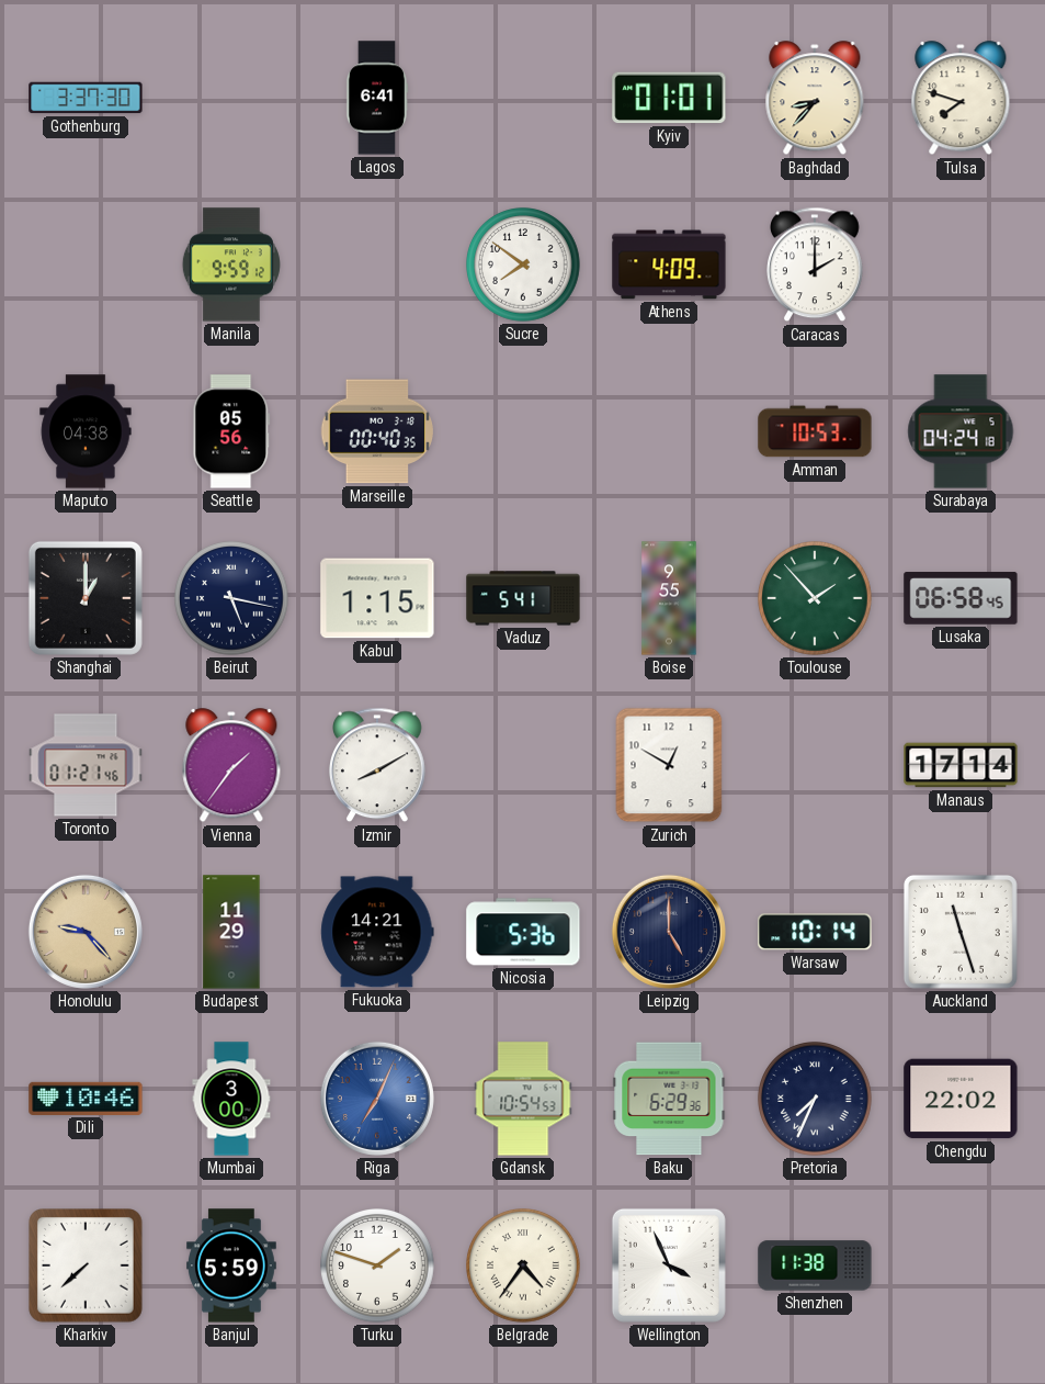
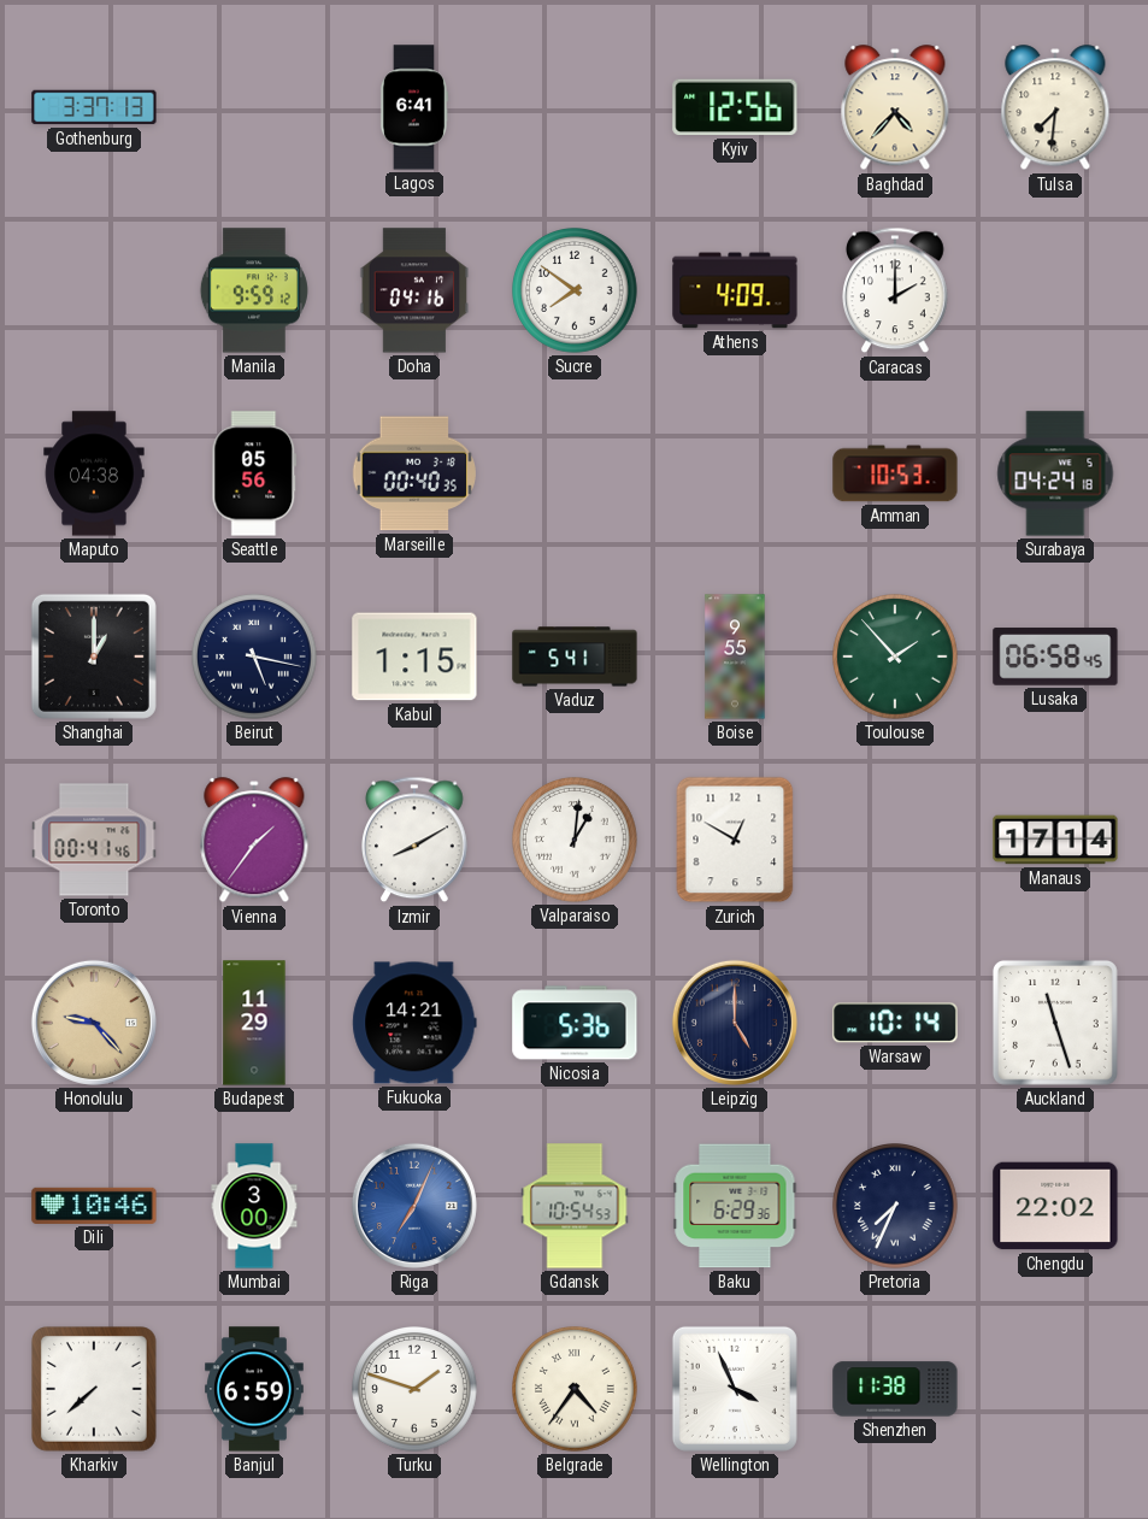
Gothenburg: 3:37:30 -> 3:37:13
Kyiv: 01:01 -> 12:56
Baghdad: 8:37 -> 4:37
Tulsa: 7:48 -> 7:31
Doha: none -> 04:16
Toronto: 01:21 -> 00:41
Valparaiso: none -> 1:01
Banjul: 5:59 -> 6:59
